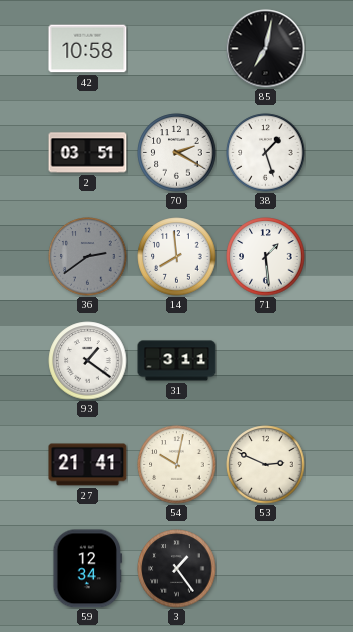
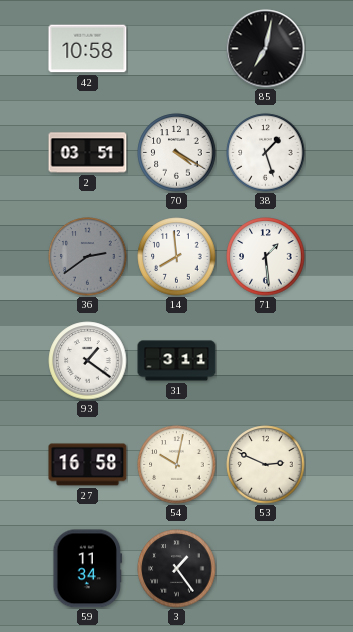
70: 2:20 -> 4:20
27: 21:41 -> 16:58
59: 12:34 -> 11:34
